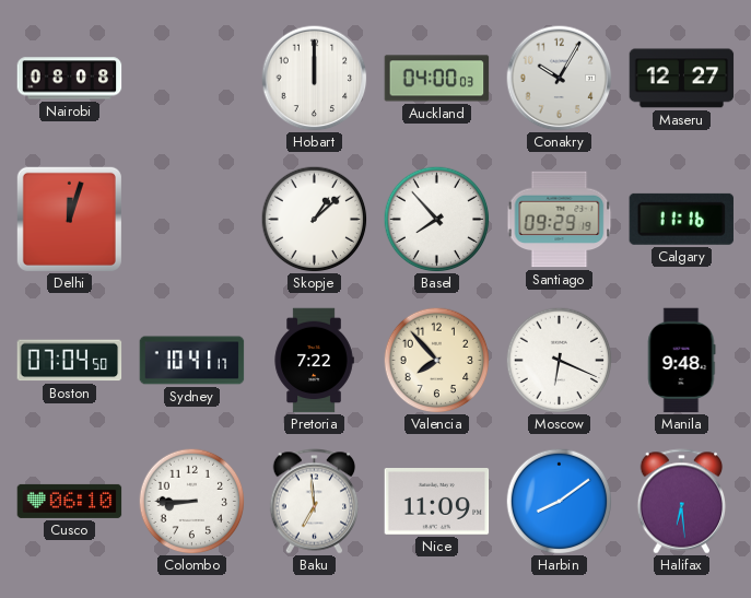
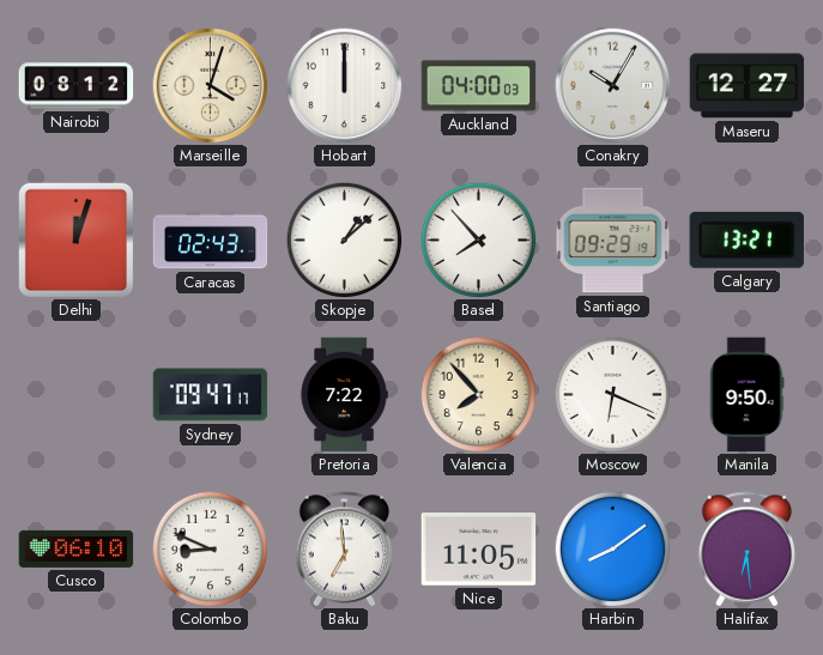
Nairobi: 08:08 -> 08:12
Marseille: none -> 4:03
Caracas: none -> 02:43
Calgary: 11:16 -> 13:21
Boston: 07:04 -> none
Sydney: 10:41 -> 09:47
Manila: 9:48 -> 9:50
Colombo: 8:45 -> 8:49
Nice: 11:09 -> 11:05
